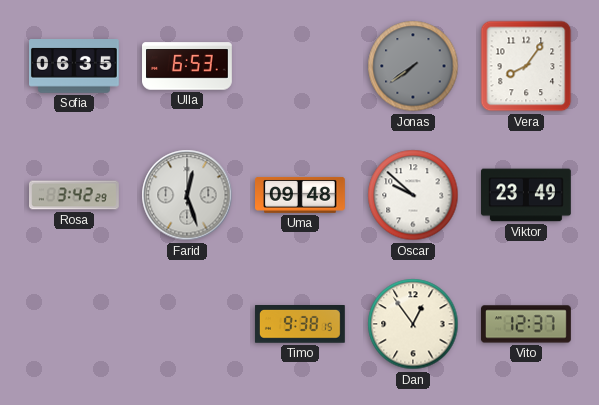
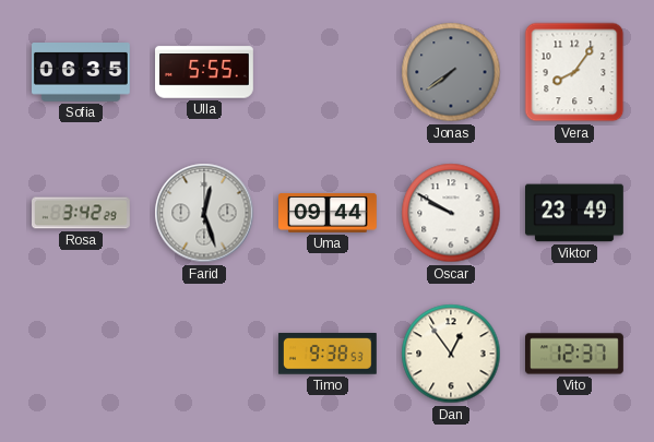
Ulla: 6:53 -> 5:55
Uma: 09:48 -> 09:44
Oscar: 9:52 -> 9:50
Timo: 9:38:15 -> 9:38:53
